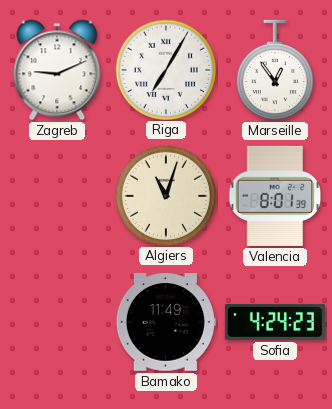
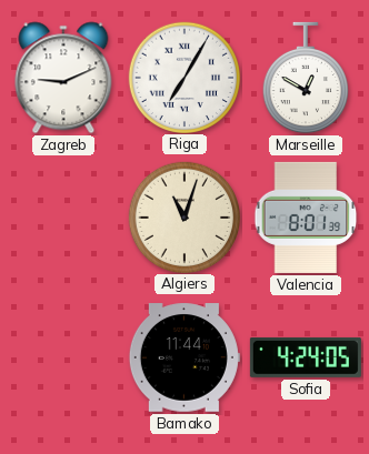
Marseille: 12:54 -> 12:50
Bamako: 11:49 -> 11:44
Sofia: 4:24:23 -> 4:24:05
